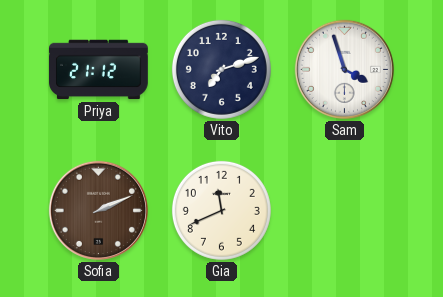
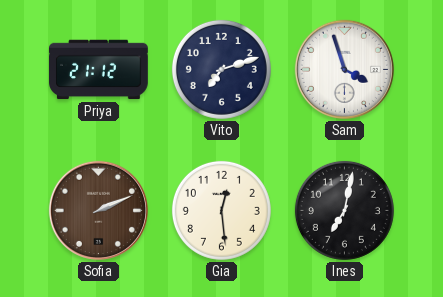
Gia: 11:41 -> 12:29
Ines: none -> 7:02
